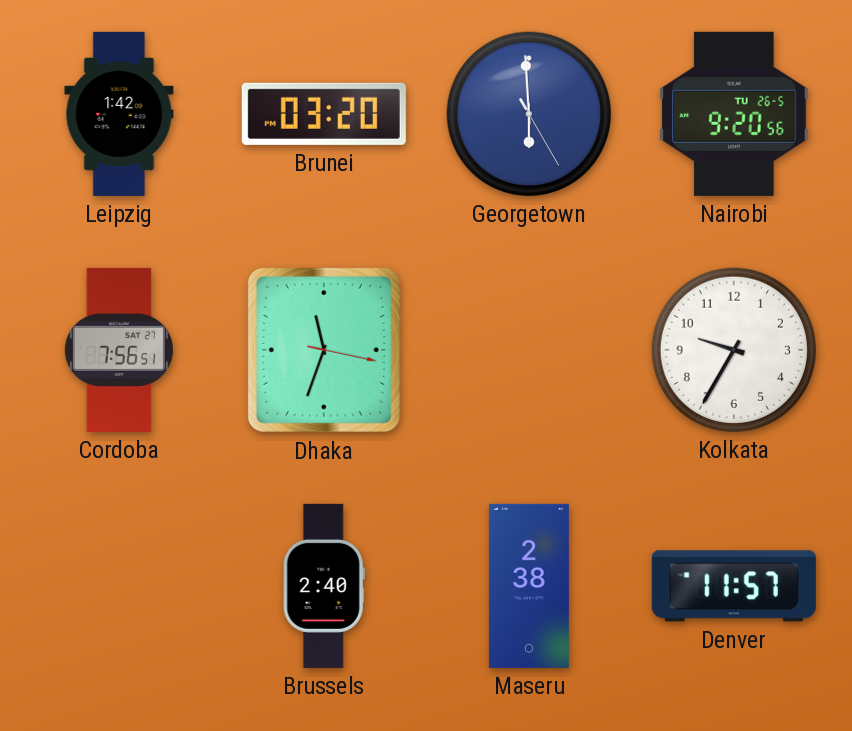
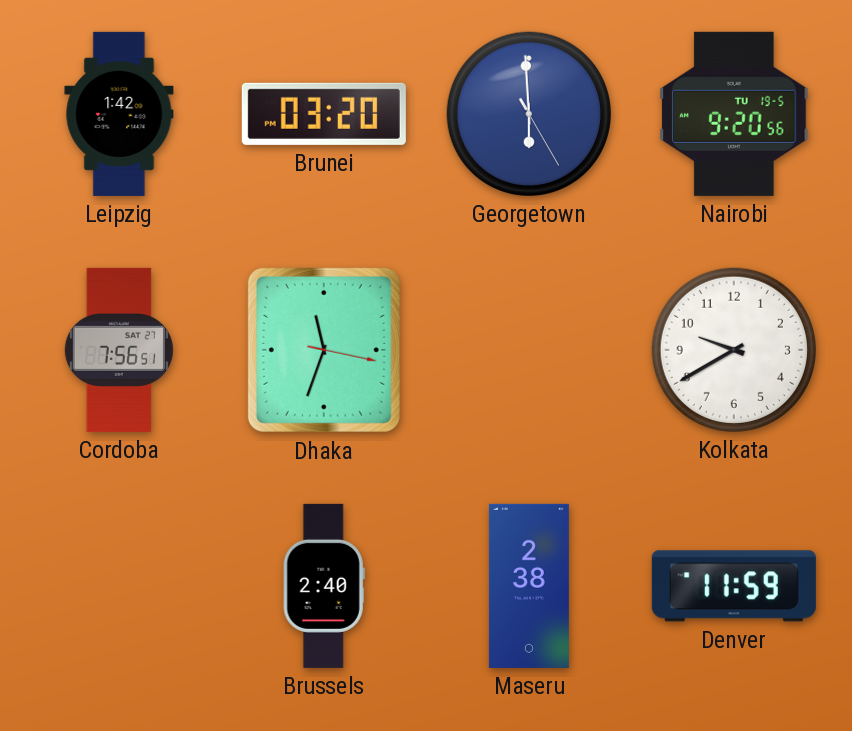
Nairobi date: TU 26-5 -> TU 19-5
Kolkata: 9:35 -> 9:40
Denver: 11:57 -> 11:59
